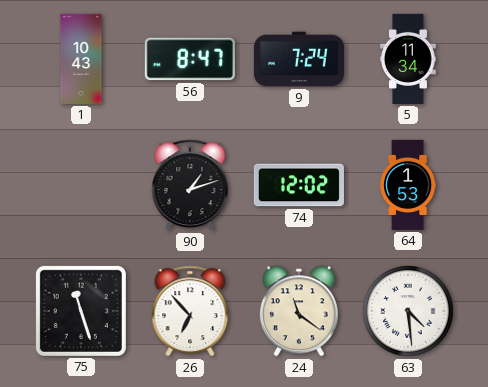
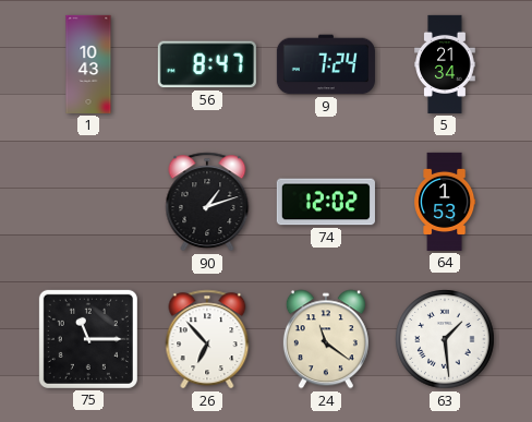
5: 11:34 -> 21:34
75: 11:27 -> 11:15
63: 4:29 -> 1:29
